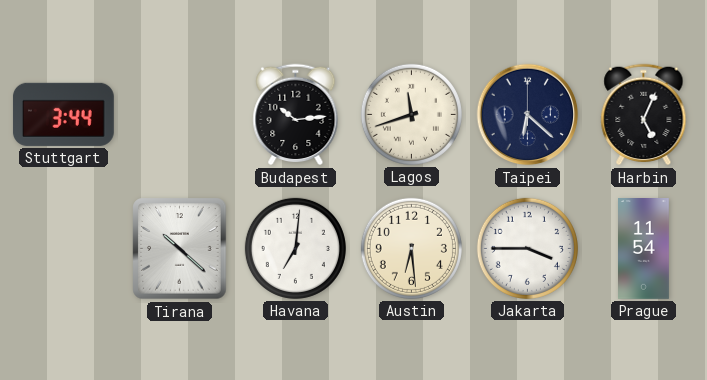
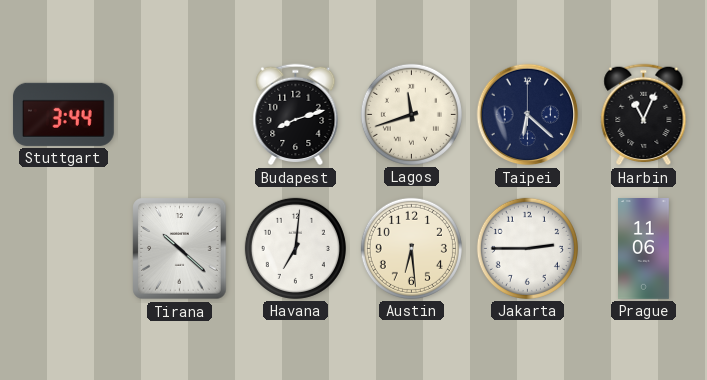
Budapest: 10:14 -> 8:12
Harbin: 5:04 -> 11:04
Jakarta: 3:45 -> 2:45
Prague: 11:54 -> 11:06
